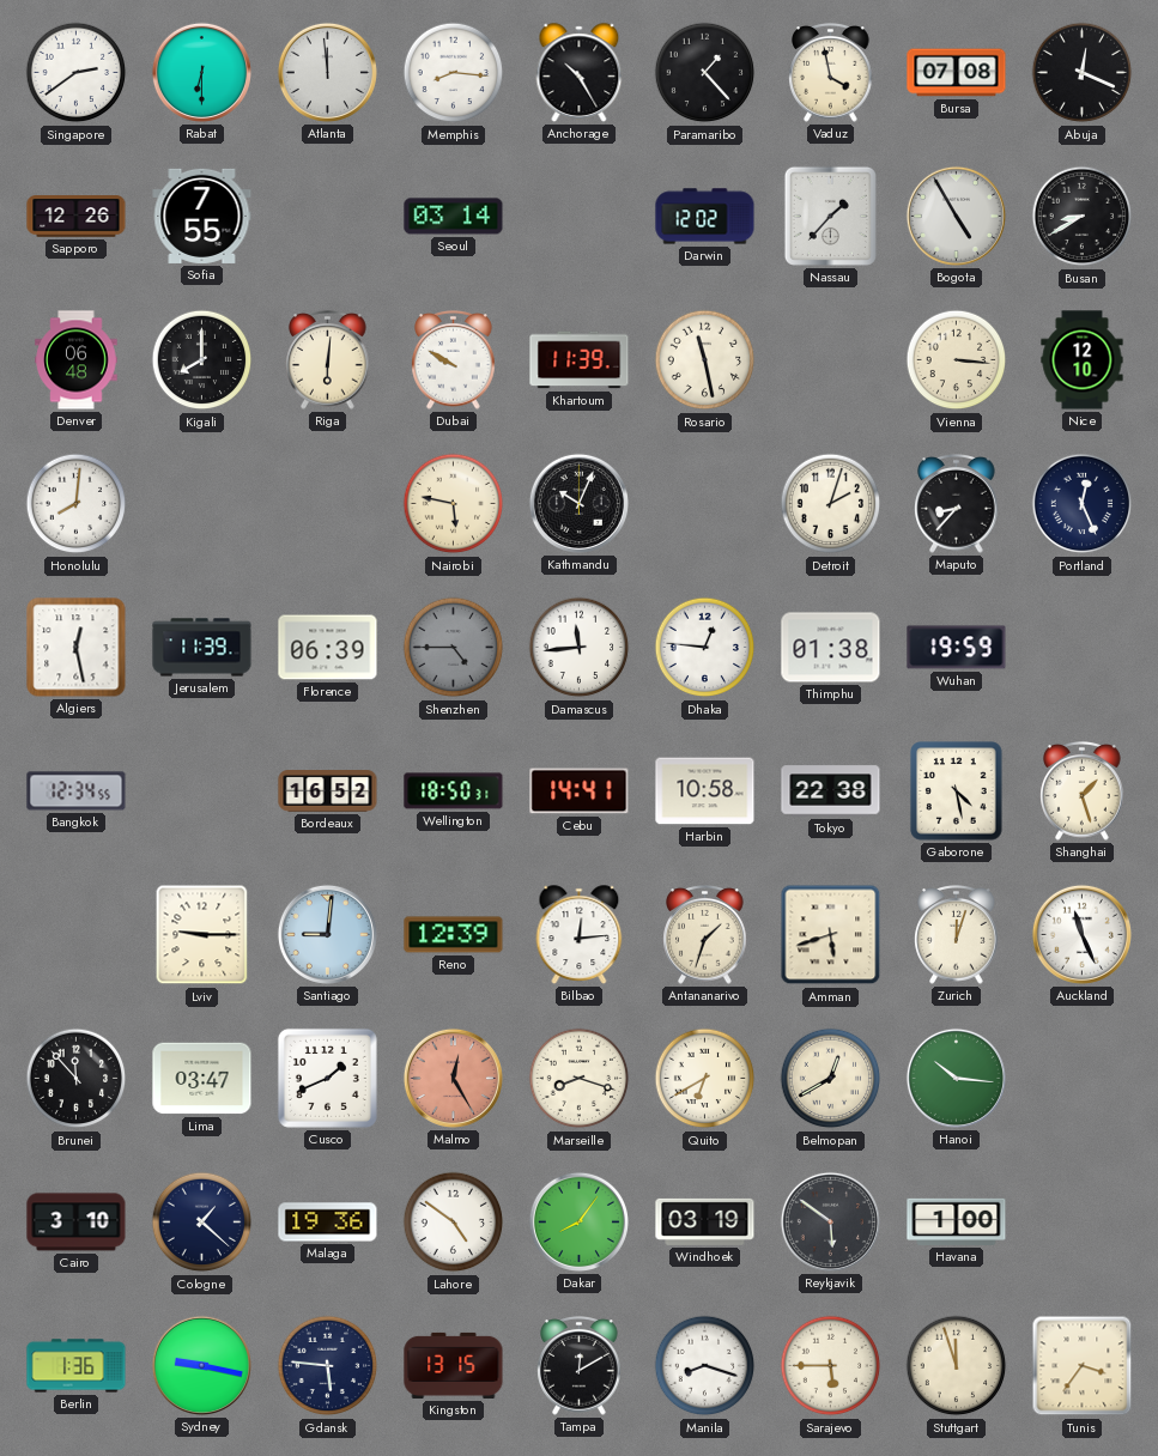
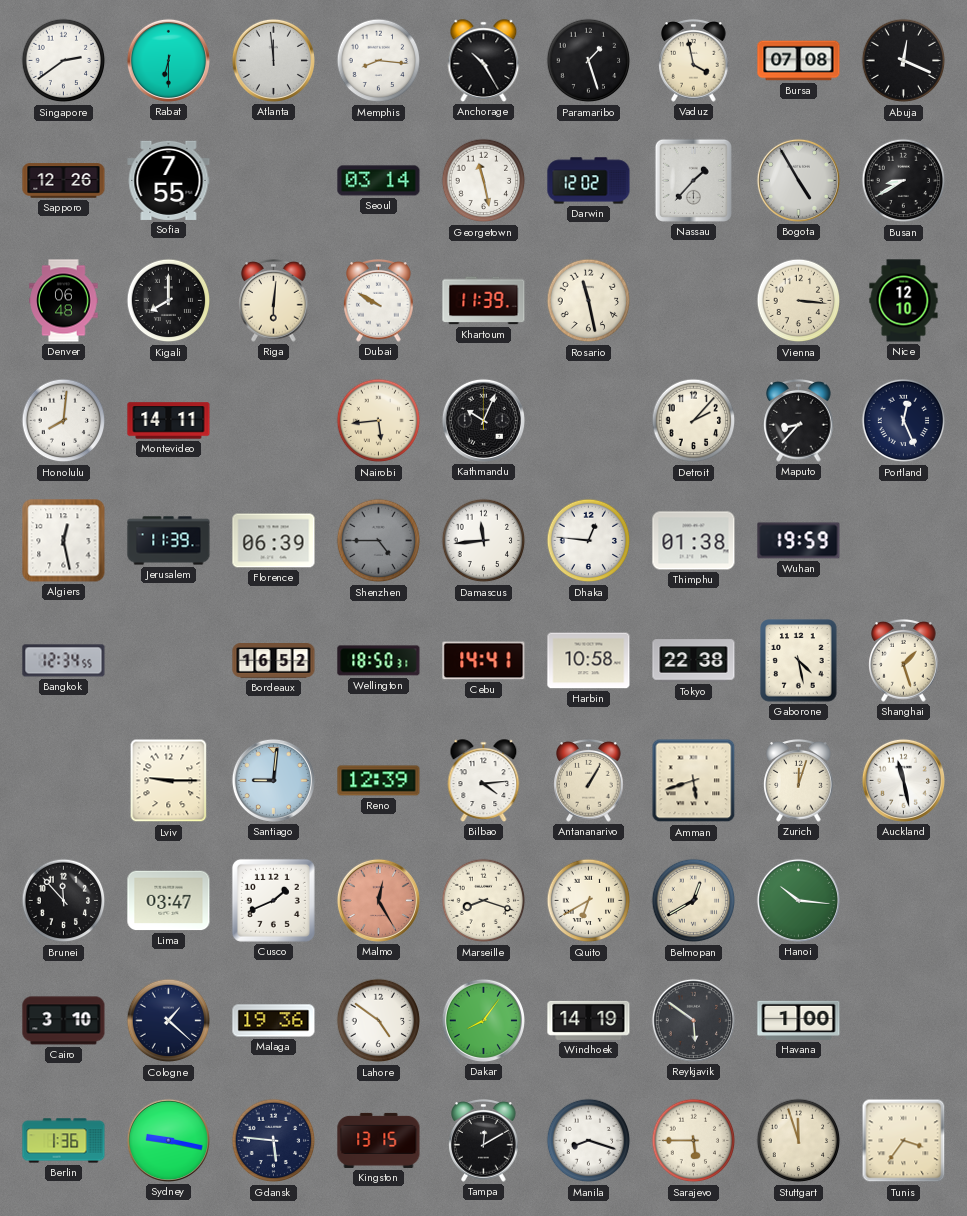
Paramaribo: 1:23 -> 1:27
Georgetown: none -> 11:28
Montevideo: none -> 14:11
Nairobi: 5:47 -> 5:44
Detroit: 2:03 -> 2:07
Bilbao: 12:14 -> 4:14
Antananarivo: 1:33 -> 1:05
Auckland: 11:26 -> 11:28
Windhoek: 03:19 -> 14:19
